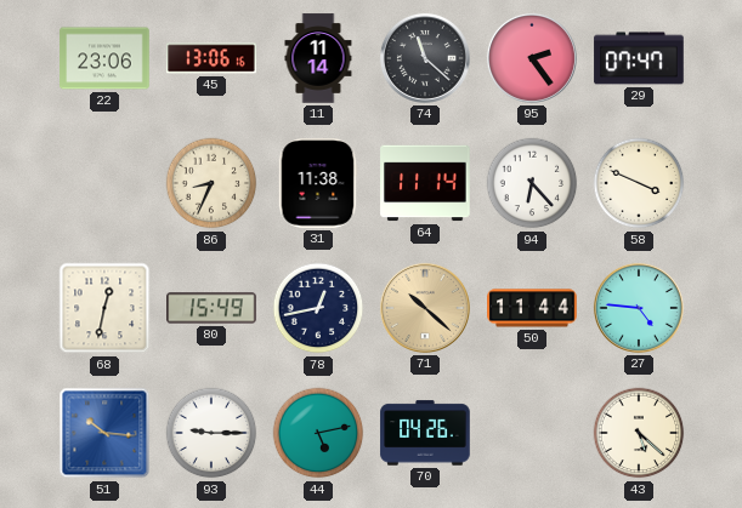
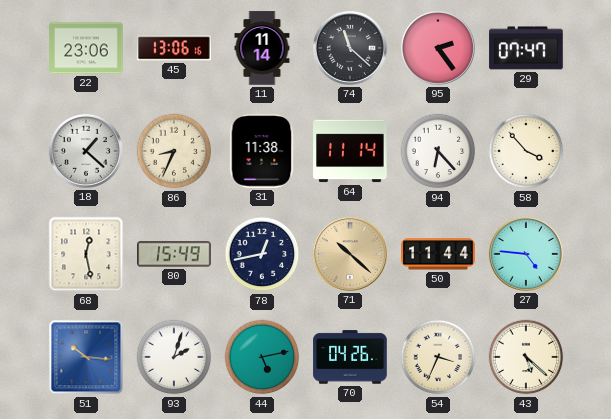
18: none -> 1:22
58: 3:49 -> 3:53
68: 12:32 -> 12:28
93: 9:15 -> 2:03
54: none -> 3:34
